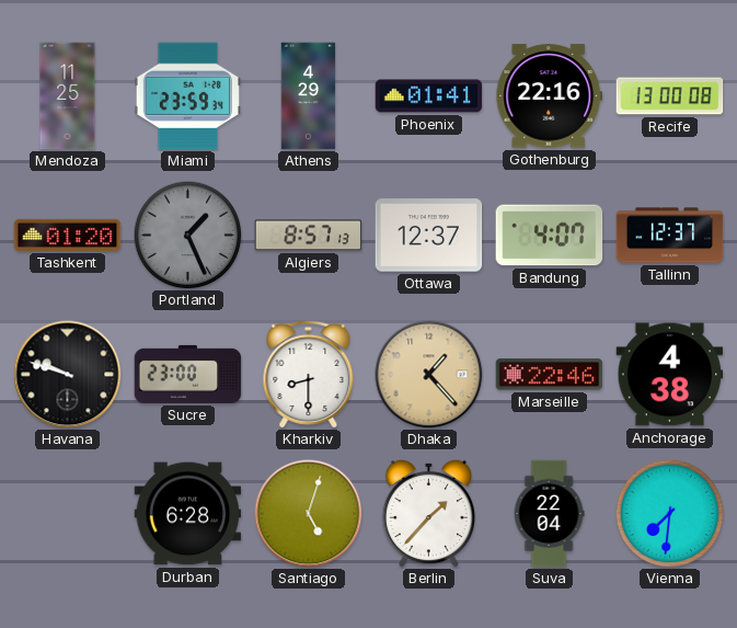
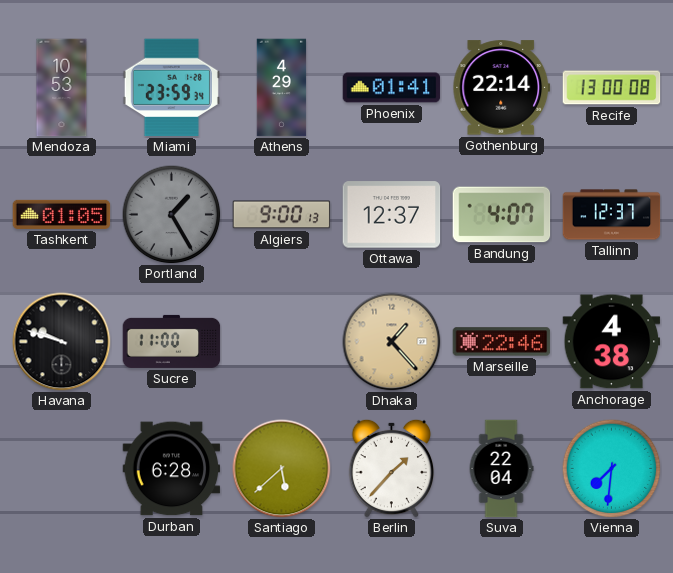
Mendoza: 11:25 -> 10:53
Gothenburg: 22:16 -> 22:14
Tashkent: 01:20 -> 01:05
Portland: 1:26 -> 1:25
Algiers: 8:57 -> 9:00
Sucre: 23:00 -> 11:00
Kharkiv: 8:30 -> none
Santiago: 5:03 -> 5:38
